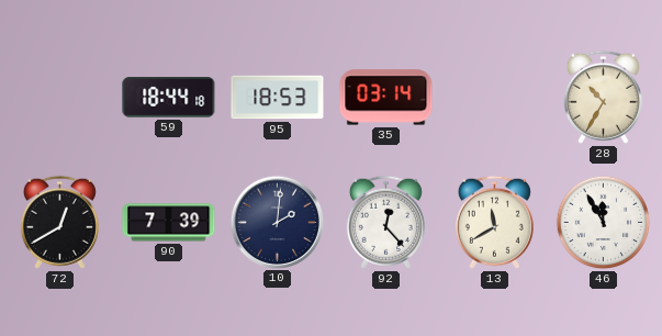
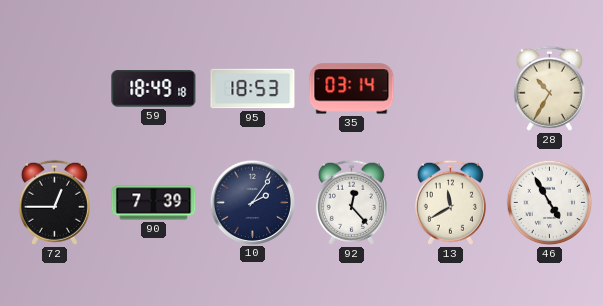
59: 18:44 -> 18:49
72: 12:40 -> 12:45
10: 2:01 -> 2:06
46: 11:55 -> 4:55
